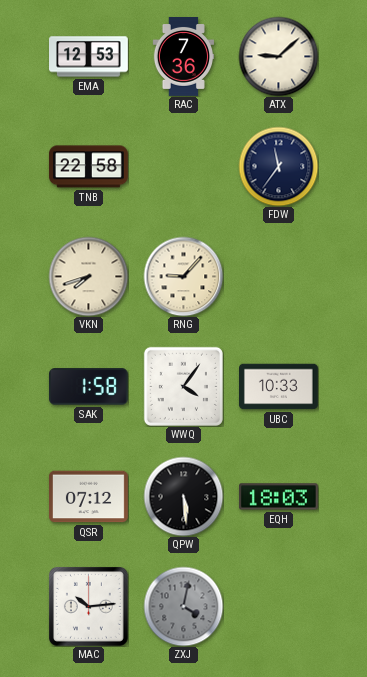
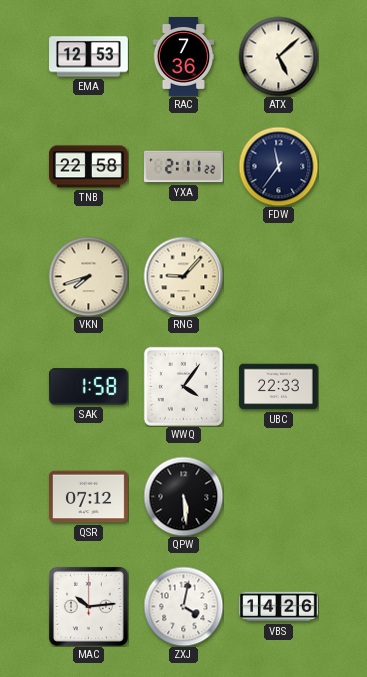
ATX: 9:08 -> 5:08
YXA: none -> 2:11
UBC: 10:33 -> 22:33
EQH: 18:03 -> none
ZXJ dial: grey -> white
VBS: none -> 14:26
